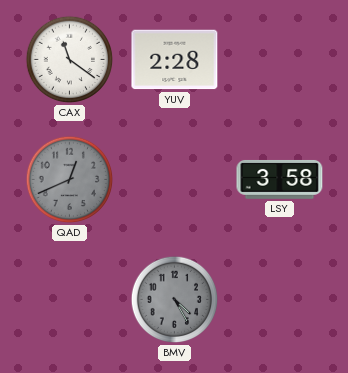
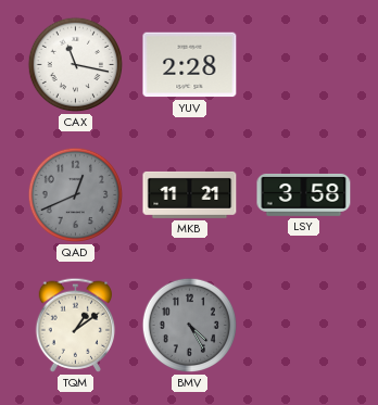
CAX: 11:21 -> 11:17
MKB: none -> 11:21
TQM: none -> 1:09
